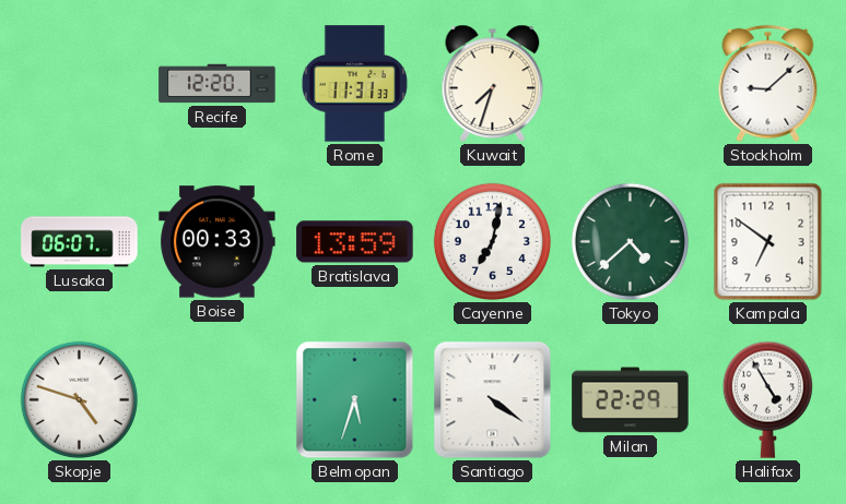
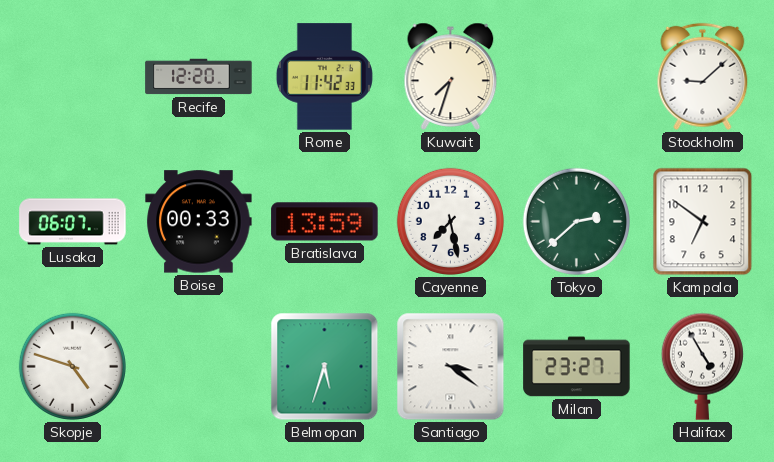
Rome: 11:31 -> 11:42
Cayenne: 7:02 -> 7:28
Tokyo: 4:38 -> 2:38
Santiago: 4:21 -> 3:21
Milan: 22:29 -> 23:27
